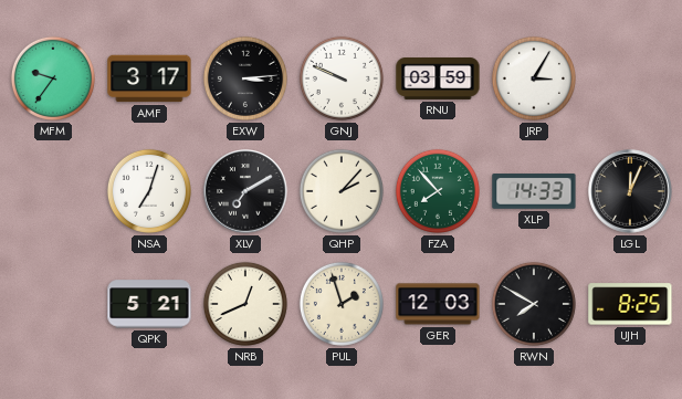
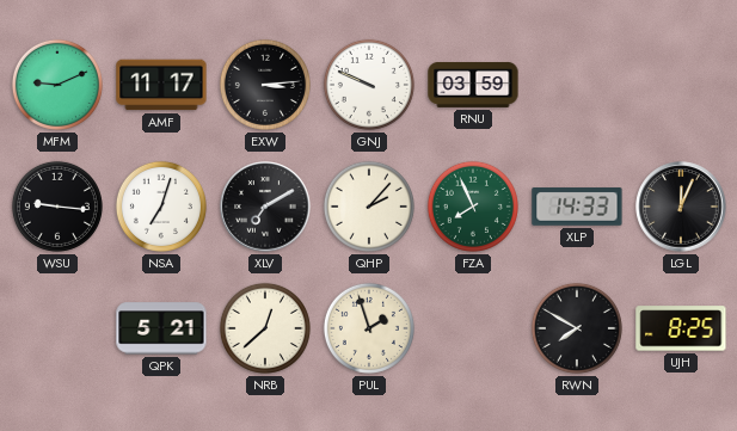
MFM: 9:36 -> 9:11
AMF: 3:17 -> 11:17
JRP: 3:05 -> none
WSU: none -> 9:16
FZA: 7:53 -> 7:56
NRB: 12:41 -> 12:38
GER: 12:03 -> none
